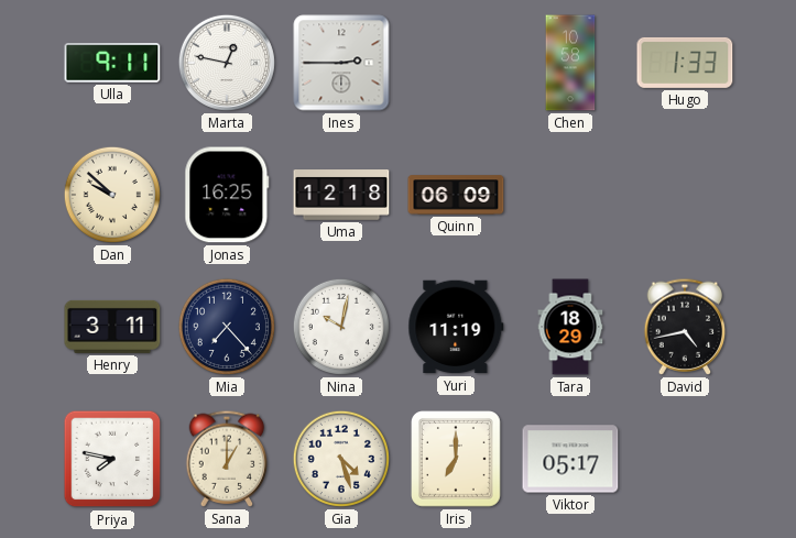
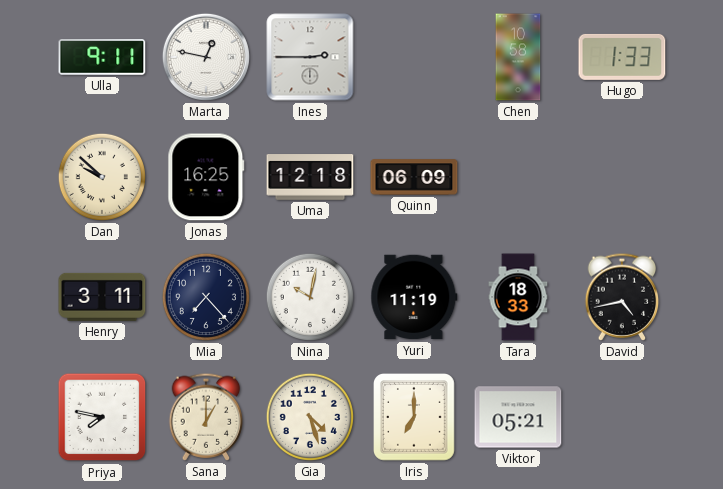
Tara: 18:29 -> 18:33
Viktor: 05:17 -> 05:21
